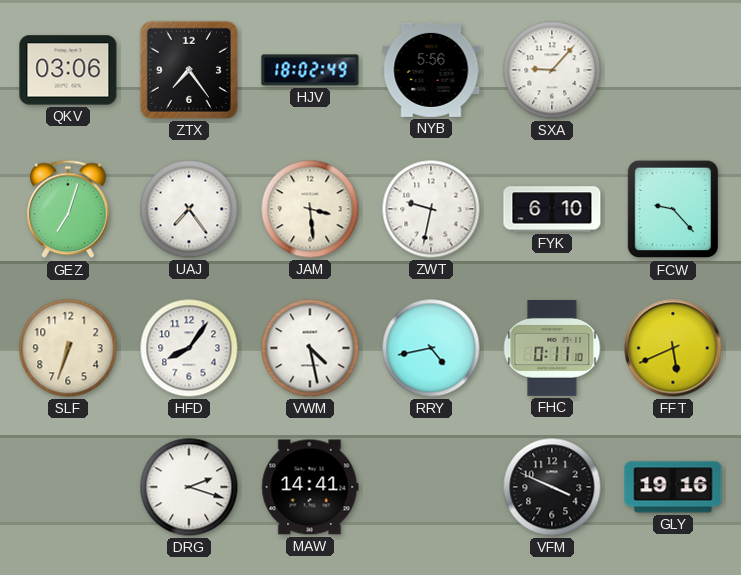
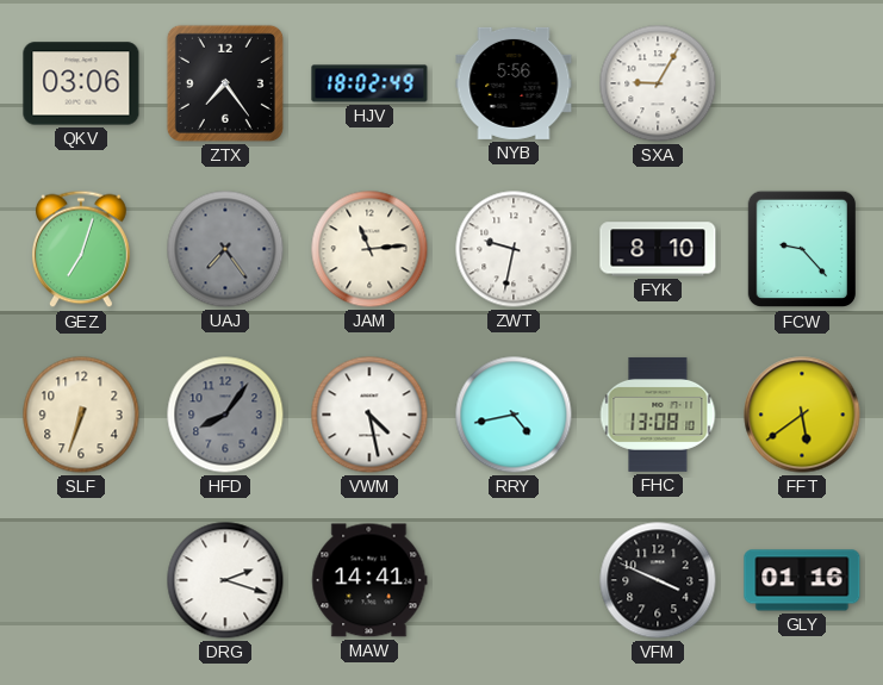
SXA: 9:07 -> 9:05
UAJ dial: white -> grey
JAM: 3:29 -> 11:14
FYK: 6:10 -> 8:10
HFD dial: white -> grey
FHC: 0:11 -> 13:08
FFT: 5:41 -> 5:39
GLY: 19:16 -> 01:16
